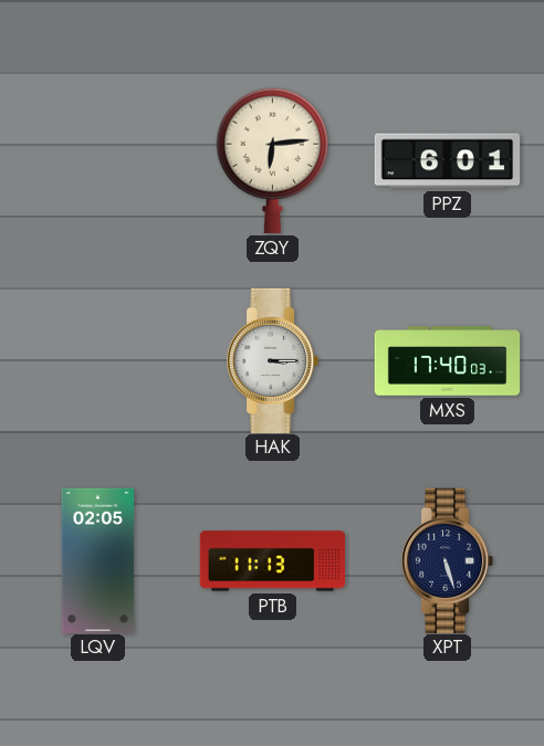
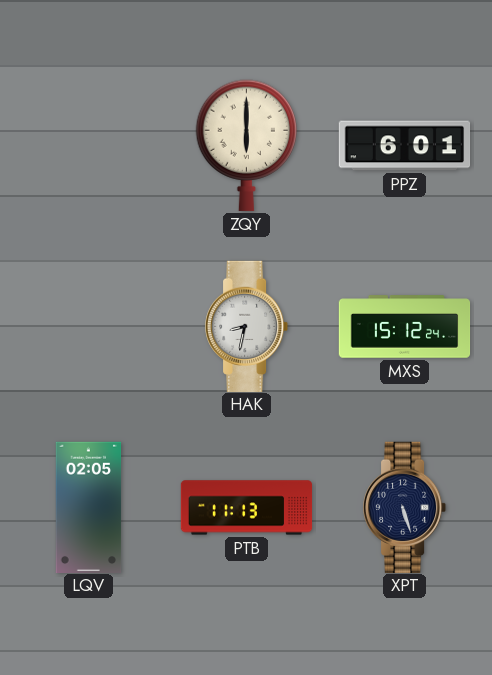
ZQY: 6:14 -> 6:00
HAK: 3:15 -> 8:32
MXS: 17:40 -> 15:12
